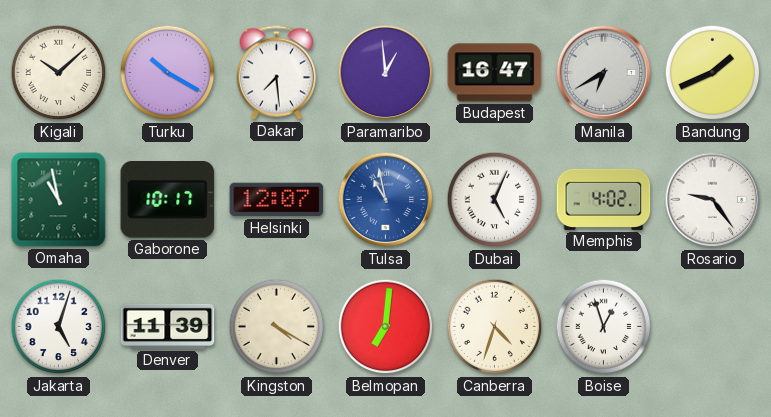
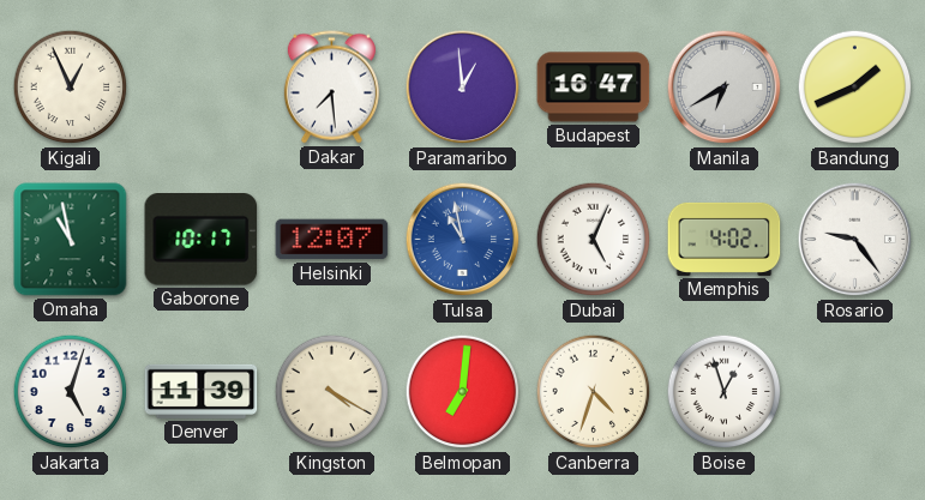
Kigali: 10:08 -> 12:56
Turku: 10:20 -> none
